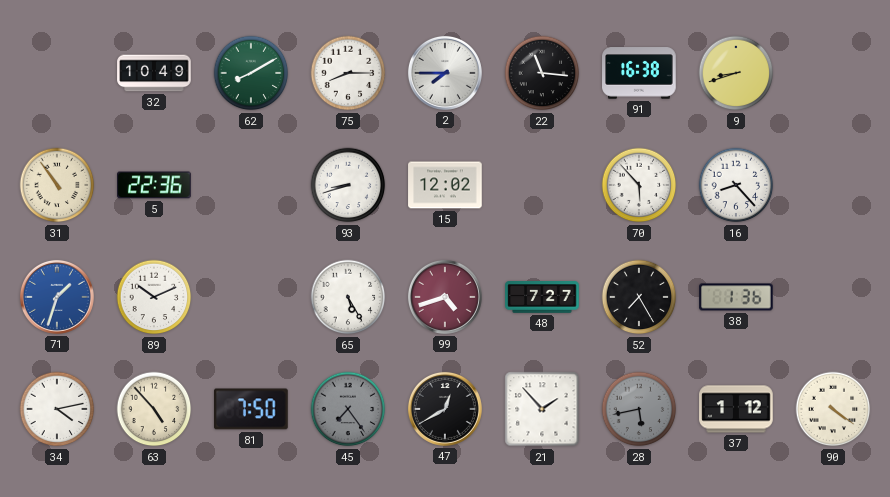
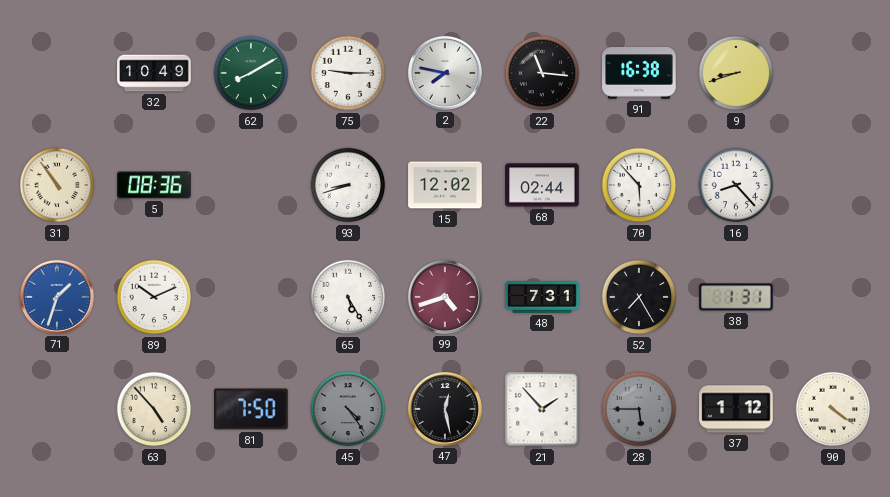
75: 8:15 -> 9:15
2: 7:45 -> 7:47
5: 22:36 -> 08:36
68: none -> 02:44
48: 7:27 -> 7:31
38: 1:36 -> 1:31
34: 4:13 -> none
45: 7:24 -> 4:24
47: 12:40 -> 12:28
28: 5:43 -> 5:45
